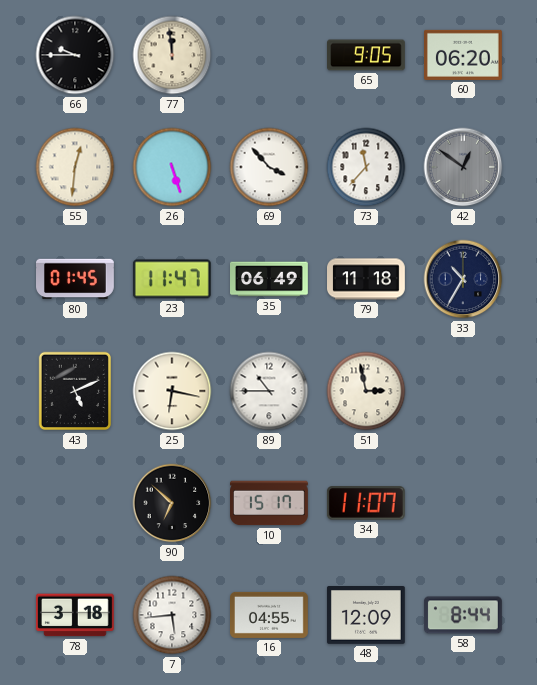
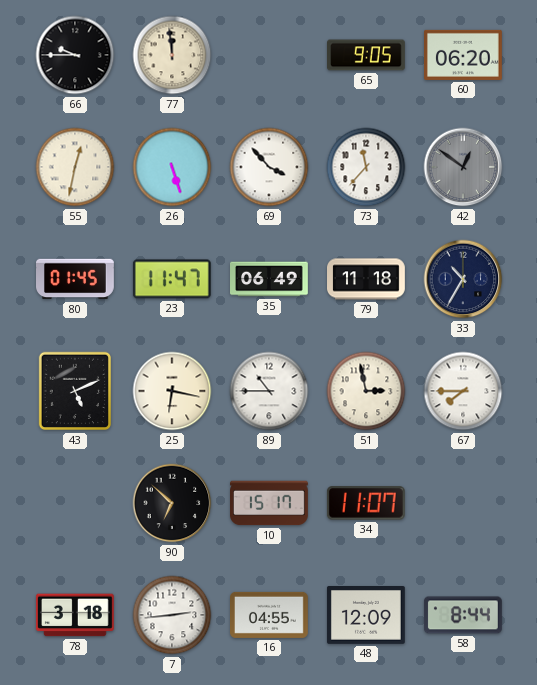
55: 12:31 -> 12:32
67: none -> 7:45
7: 5:44 -> 2:44
